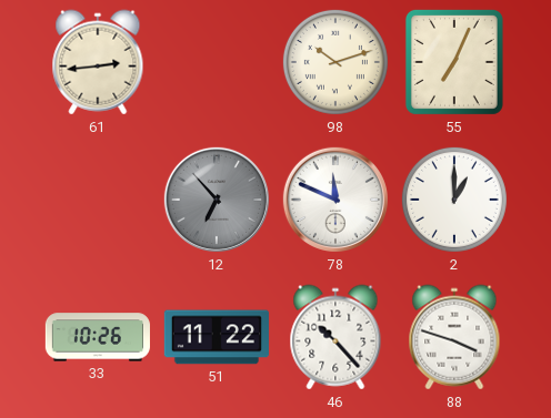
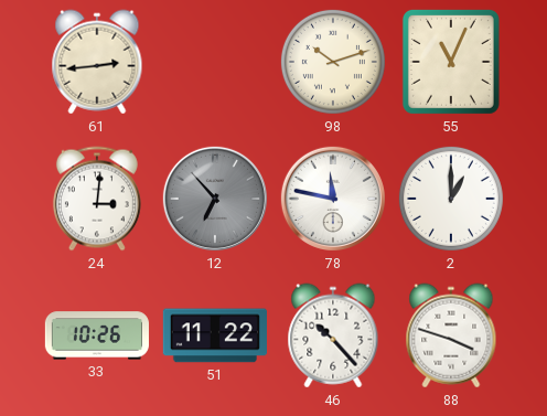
55: 7:04 -> 11:04
24: none -> 3:01
78: 11:49 -> 11:47
